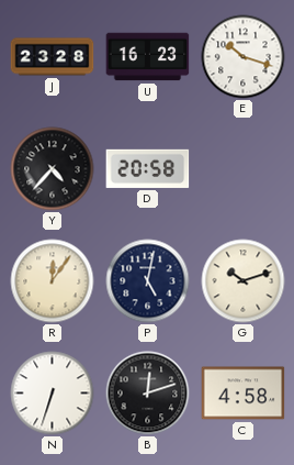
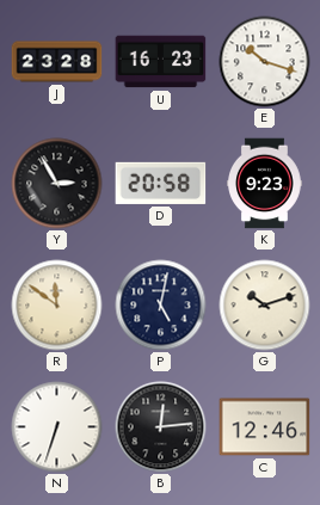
Y: 4:37 -> 2:55
K: none -> 9:23
R: 12:06 -> 11:51
B: 12:12 -> 12:14
C: 4:58 -> 12:46
